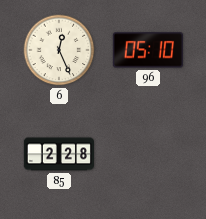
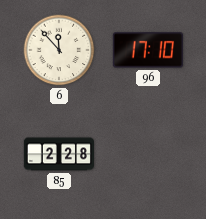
6: 12:26 -> 11:53
96: 05:10 -> 17:10
